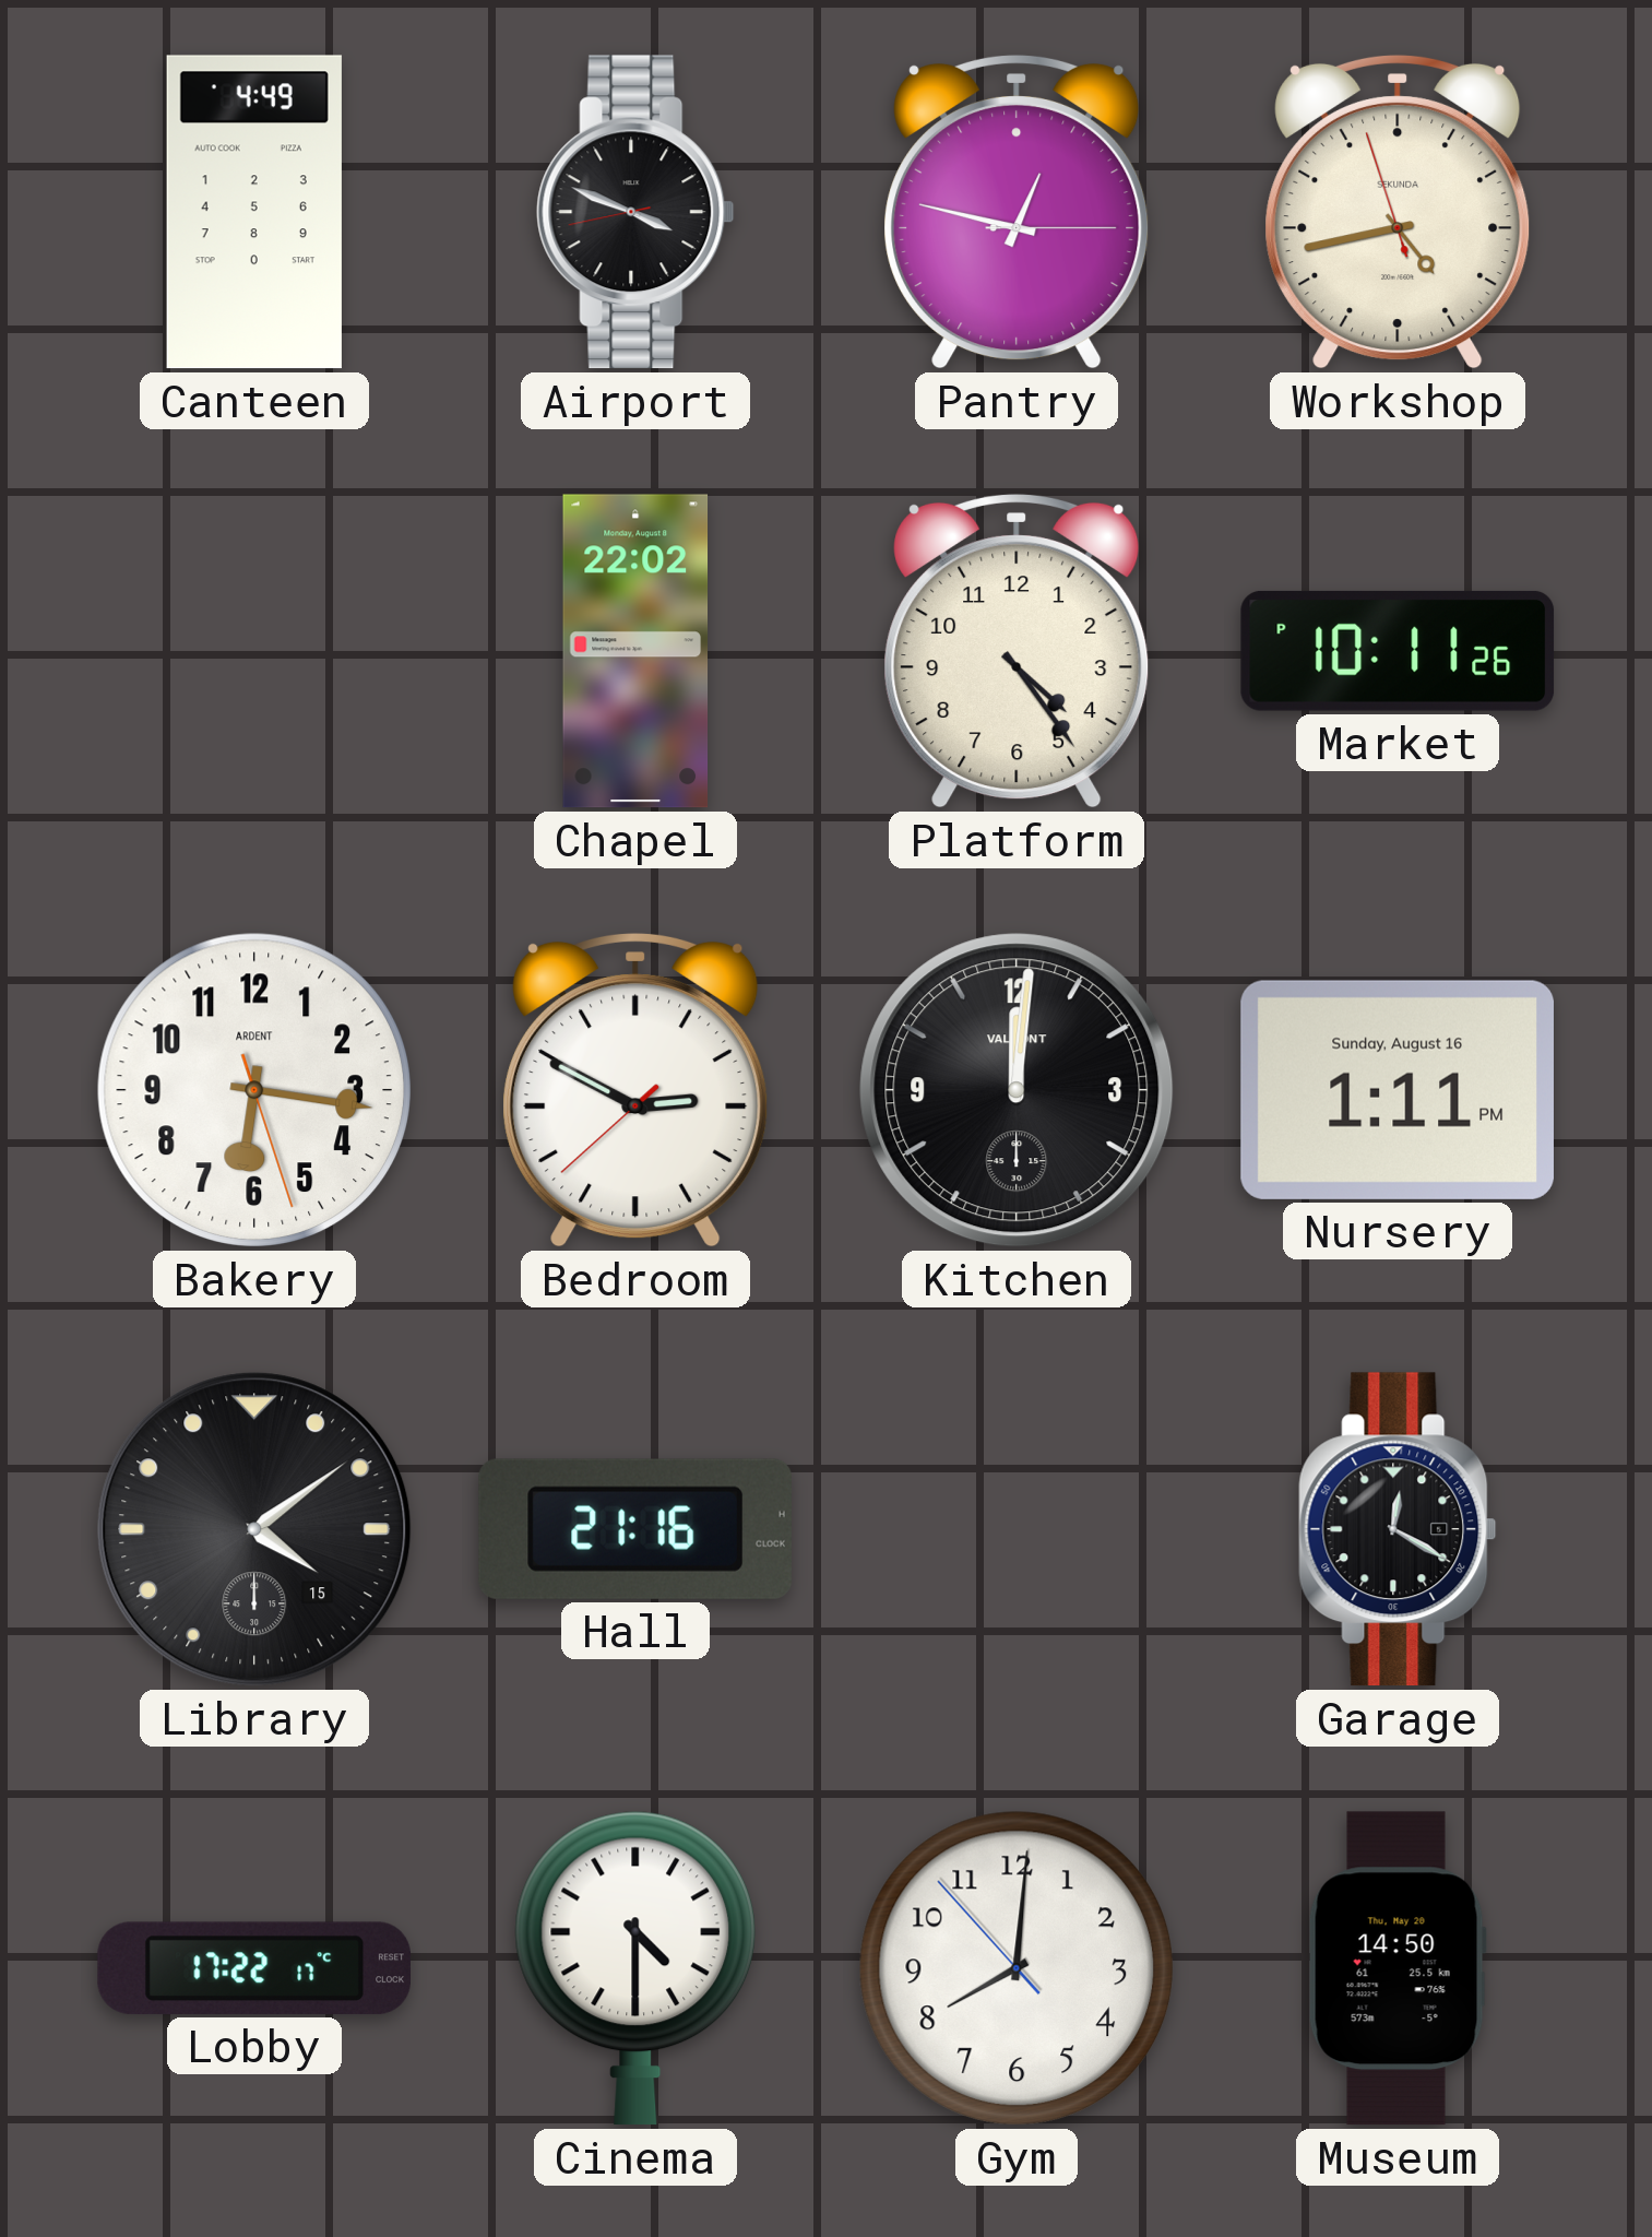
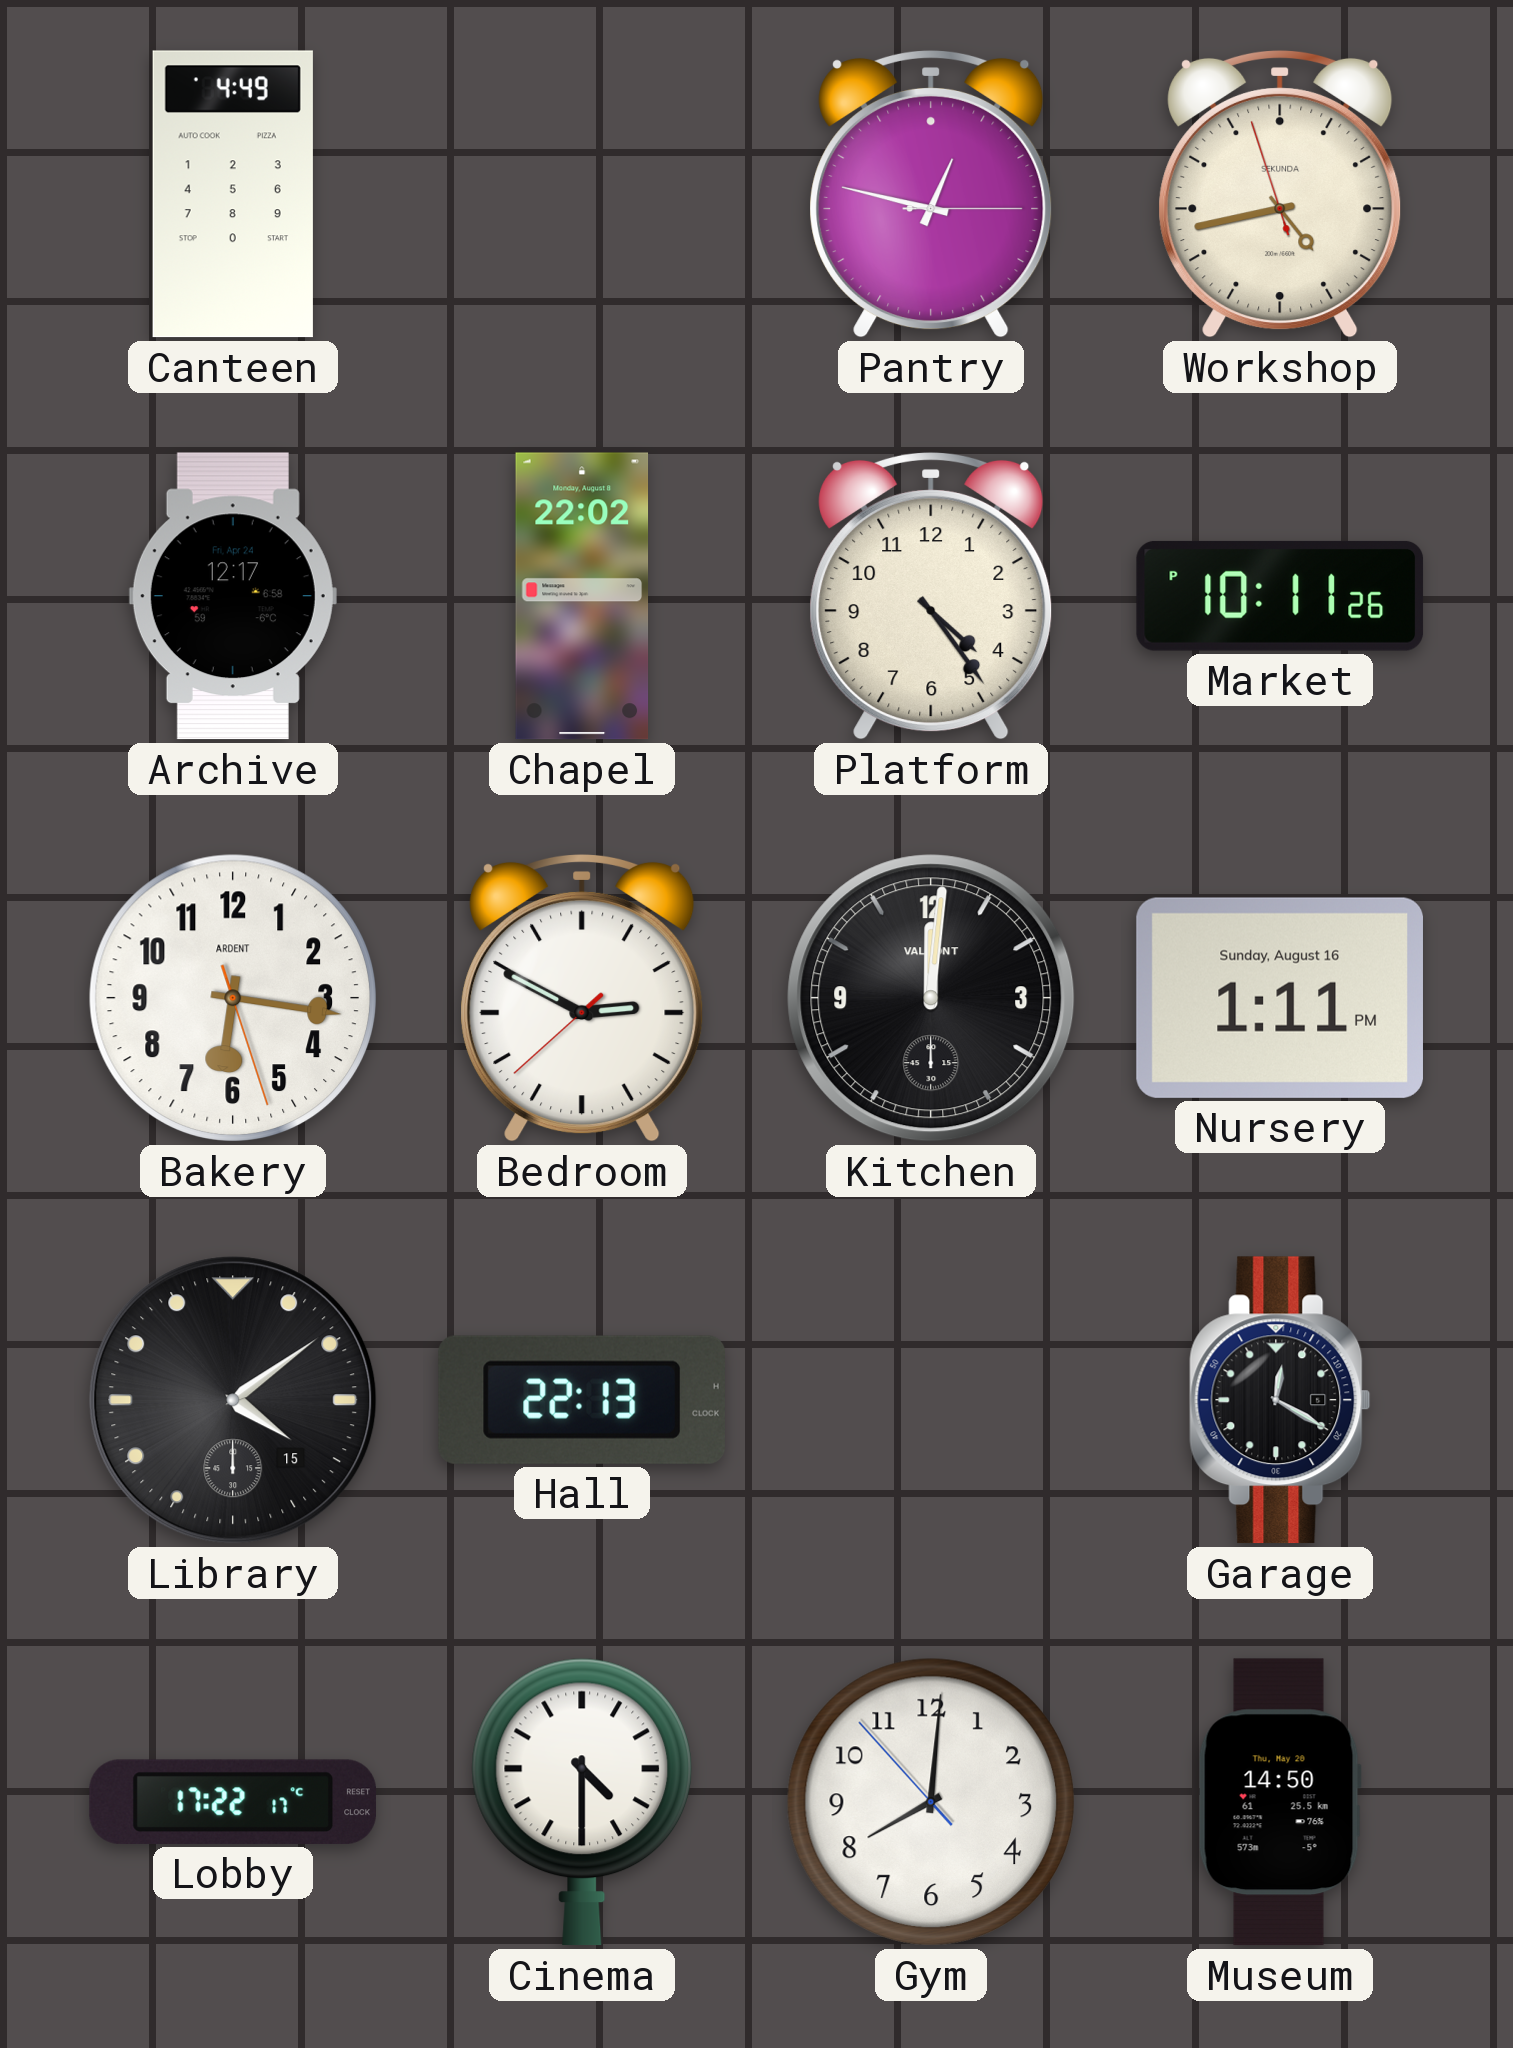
Airport: 3:48 -> none
Archive: none -> 12:17
Hall: 21:16 -> 22:13
